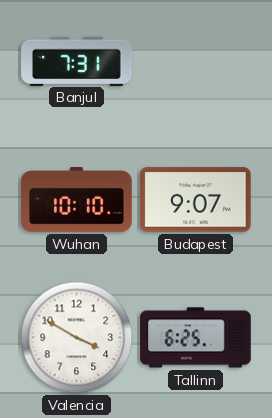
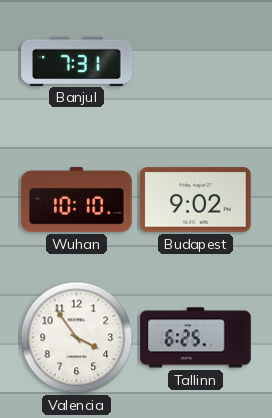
Budapest: 9:07 -> 9:02
Valencia: 3:50 -> 3:54
